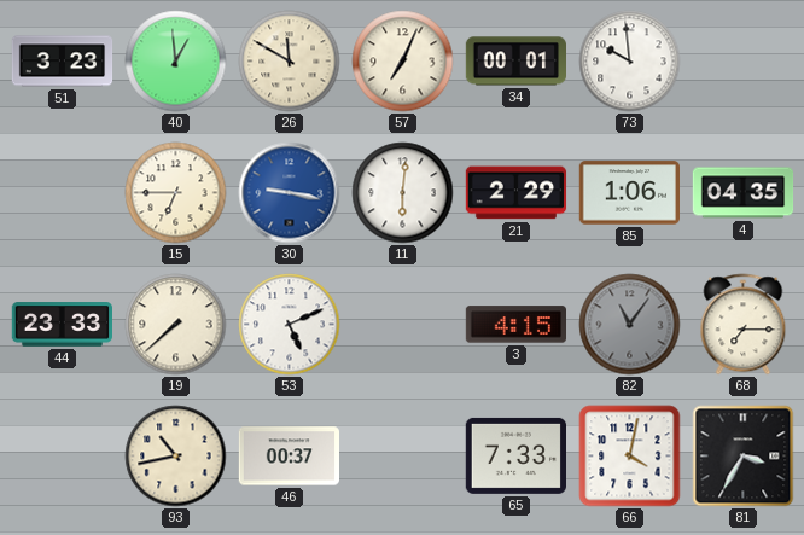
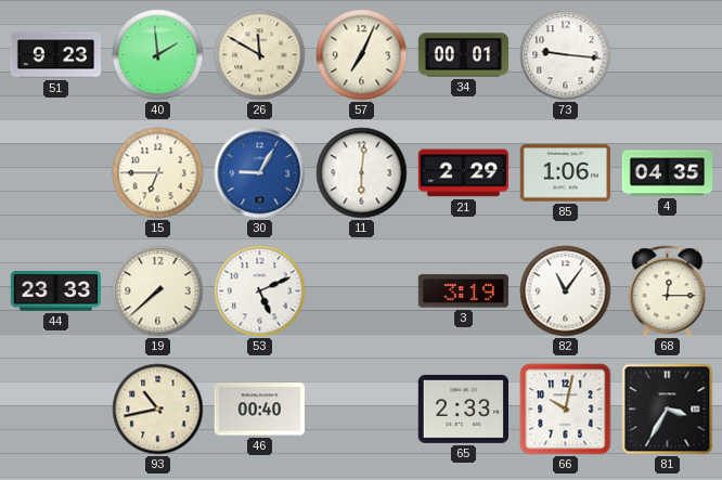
51: 3:23 -> 9:23
40: 12:59 -> 1:59
73: 9:59 -> 9:16
30: 9:17 -> 9:05
3: 4:15 -> 3:19
82 dial: grey -> white
68: 7:15 -> 12:15
46: 00:37 -> 00:40
65: 7:33 -> 2:33
66: 4:02 -> 10:02
